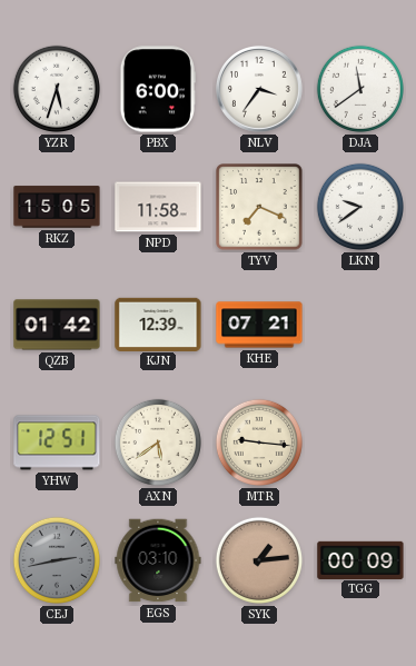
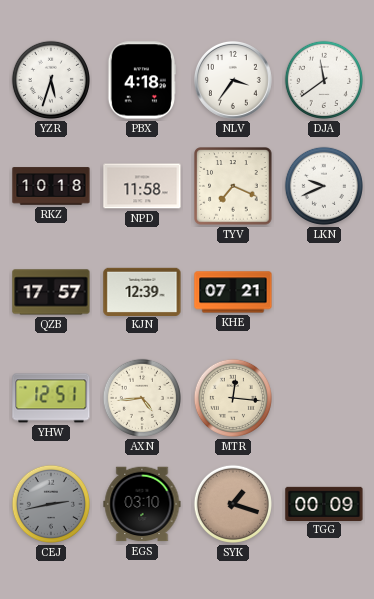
PBX: 6:00 -> 4:18
RKZ: 15:05 -> 10:18
LKN: 9:39 -> 9:41
QZB: 01:42 -> 17:57
AXN: 5:39 -> 4:44
MTR: 9:16 -> 12:16
SYK: 1:14 -> 1:18
